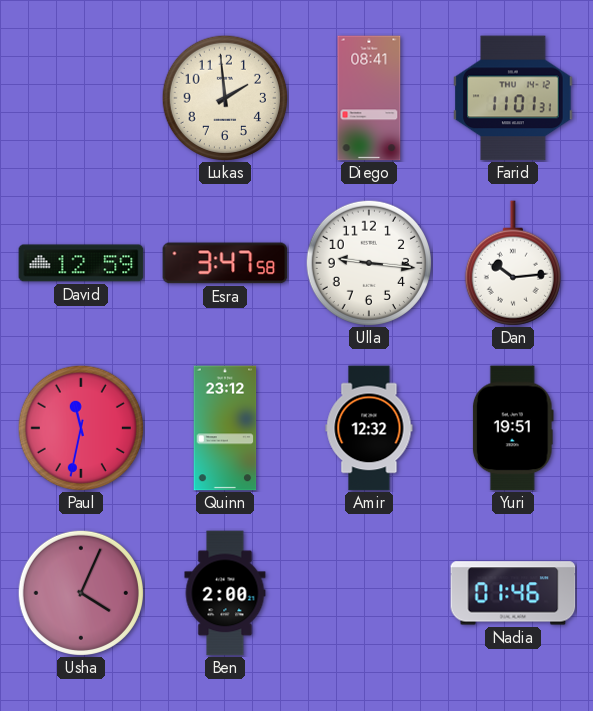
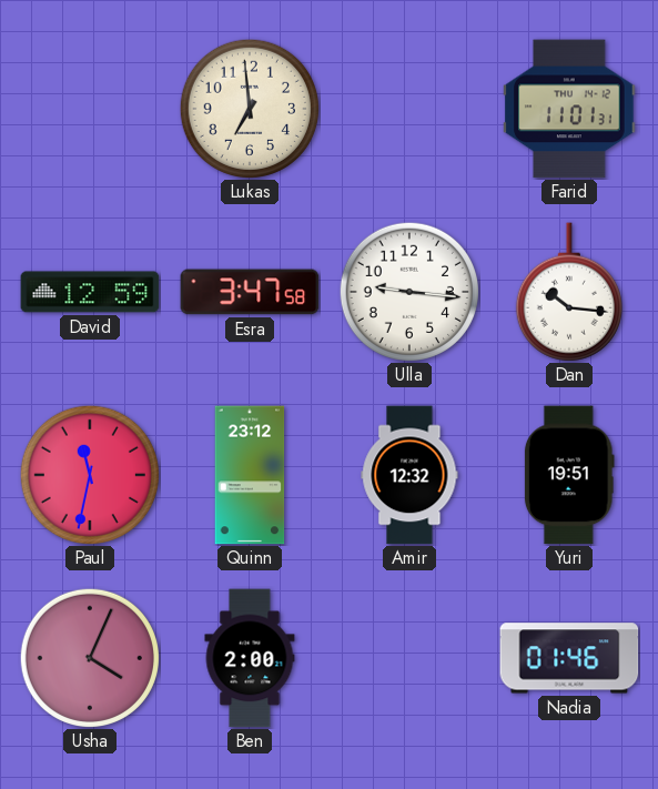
Lukas: 1:59 -> 6:59
Diego: 08:41 -> none
Dan: 10:14 -> 10:16
